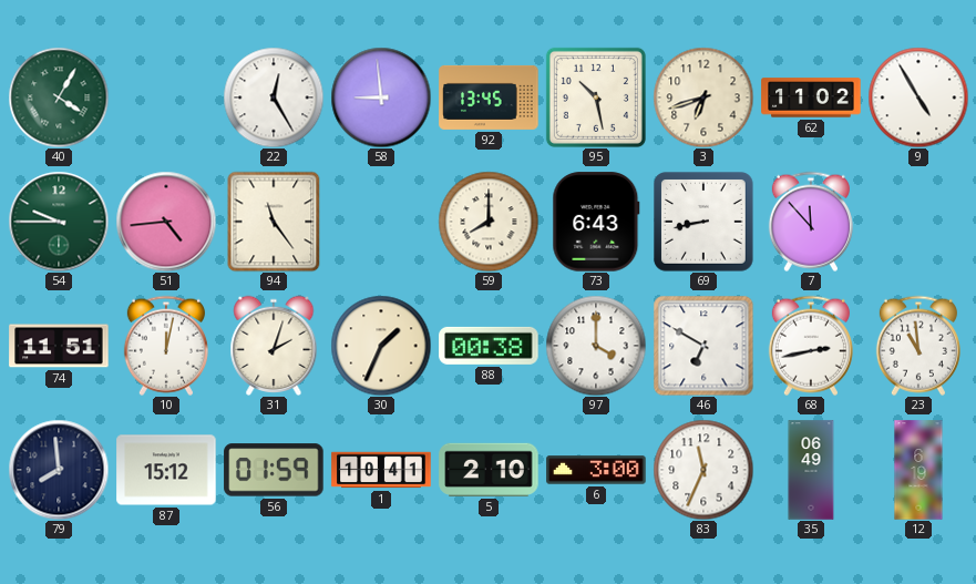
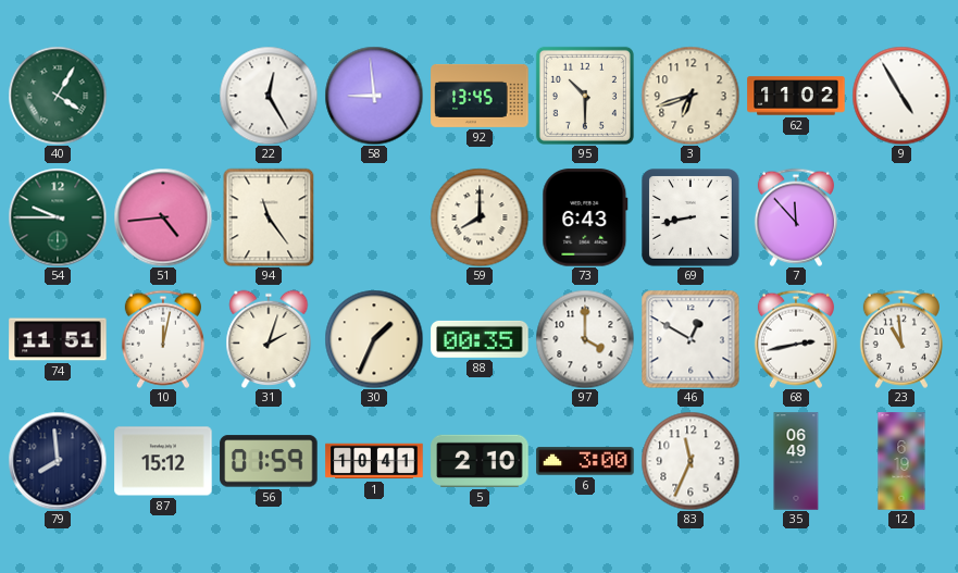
95: 10:28 -> 10:30
88: 00:38 -> 00:35
46: 6:50 -> 12:50
